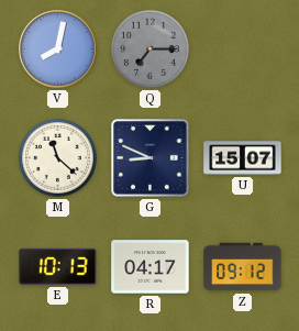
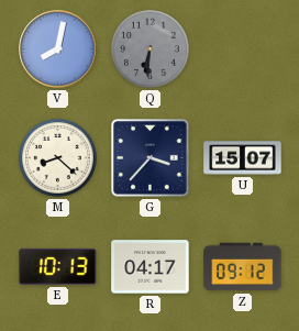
Q: 7:15 -> 6:31
M: 11:22 -> 8:22
G: 8:49 -> 3:37
